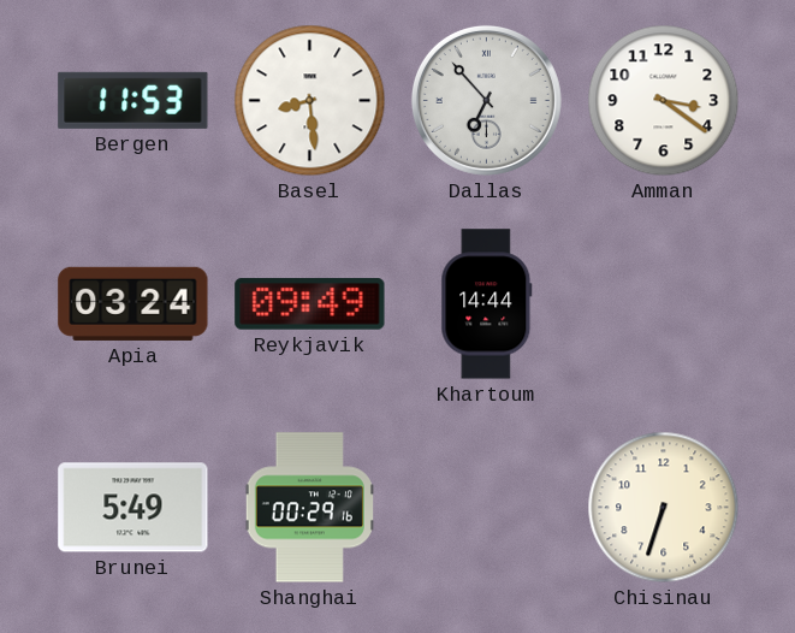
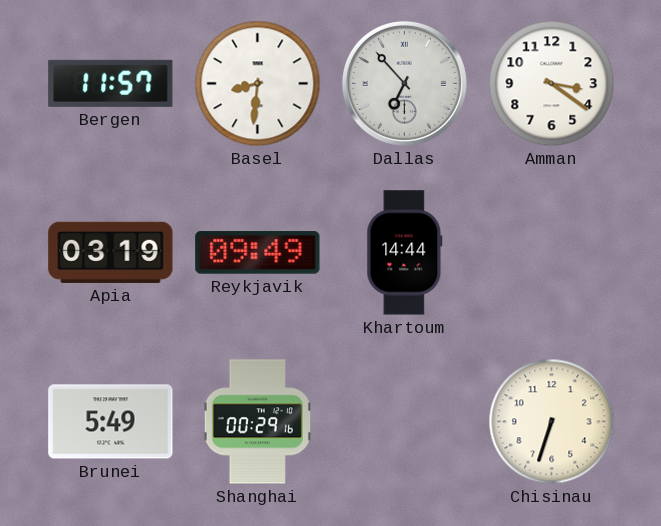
Bergen: 11:53 -> 11:57
Basel: 8:29 -> 8:31
Apia: 03:24 -> 03:19
